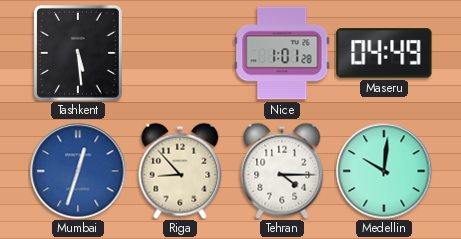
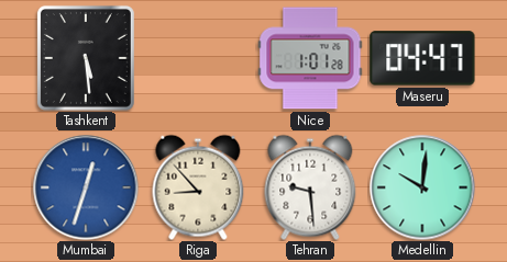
Maseru: 04:49 -> 04:47
Tehran: 4:15 -> 9:29
